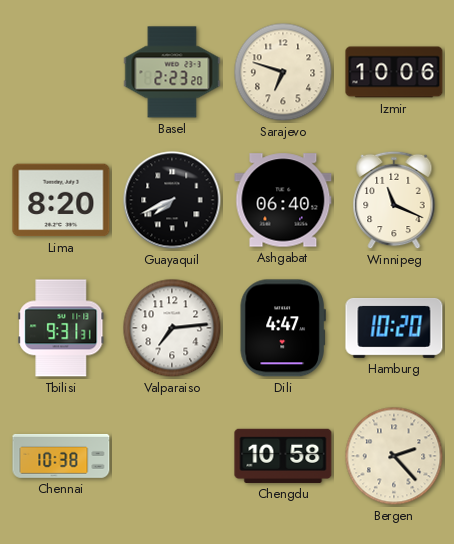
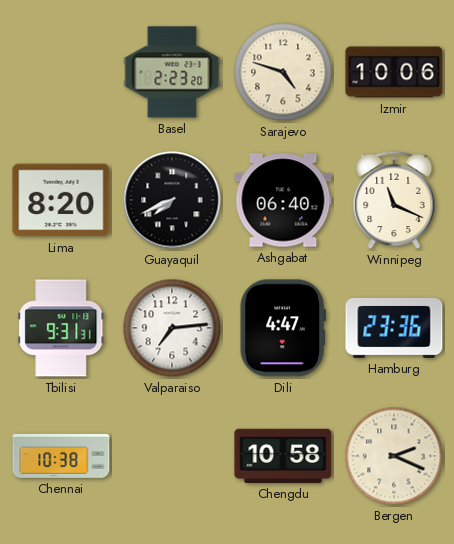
Sarajevo: 6:48 -> 4:48
Hamburg: 10:20 -> 23:36
Bergen: 2:23 -> 2:19
